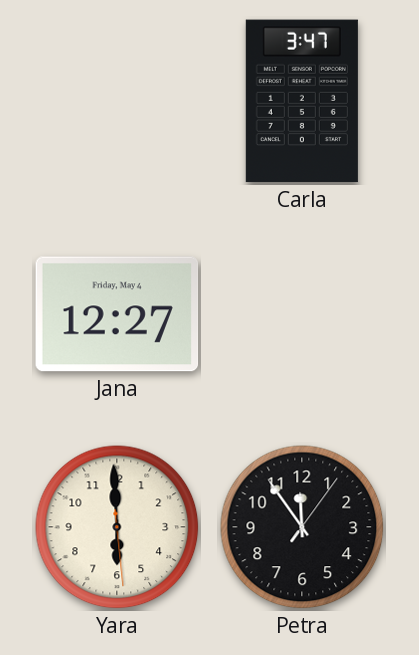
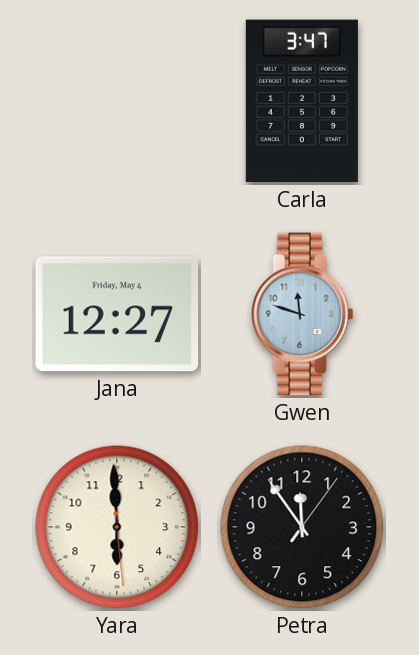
Gwen: none -> 11:48
